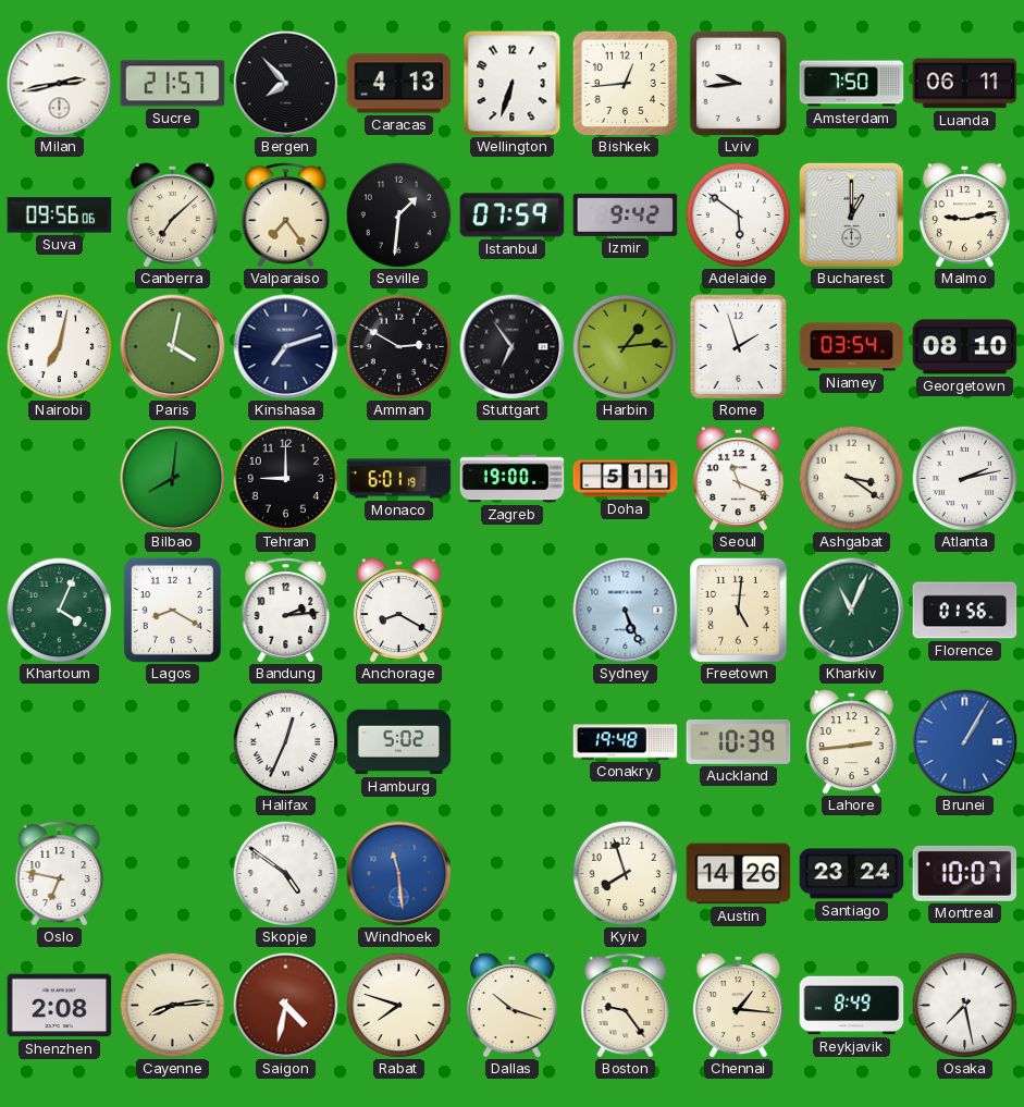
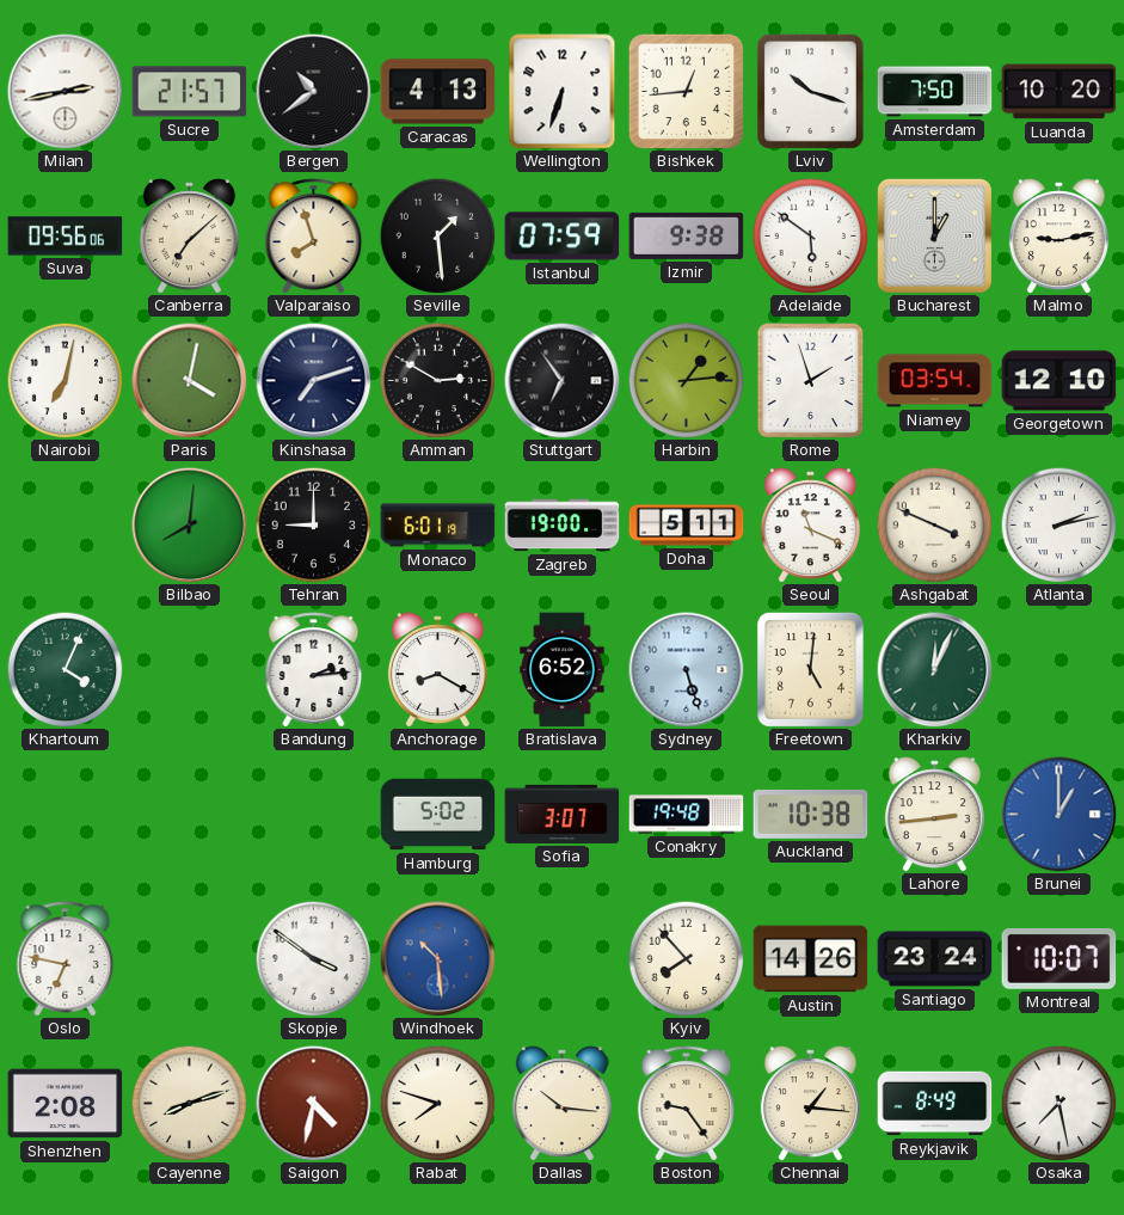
Bergen: 7:53 -> 10:39
Lviv: 9:44 -> 10:18
Luanda: 06:11 -> 10:20
Valparaiso: 7:24 -> 7:57
Seville: 1:31 -> 1:29
Izmir: 9:42 -> 9:38
Georgetown: 08:10 -> 12:10
Ashgabat: 3:21 -> 3:49
Lagos: 8:20 -> none
Bratislava: none -> 6:52
Sydney: 5:26 -> 5:27
Kharkiv: 11:04 -> 12:04
Florence: 01:56 -> none
Halifax: 12:34 -> none
Sofia: none -> 3:07
Auckland: 10:39 -> 10:38
Brunei: 1:05 -> 1:00
Skopje: 4:51 -> 3:51
Windhoek: 11:29 -> 10:29
Kyiv: 7:57 -> 7:53
Cayenne: 8:14 -> 8:12
Dallas: 10:18 -> 10:16
